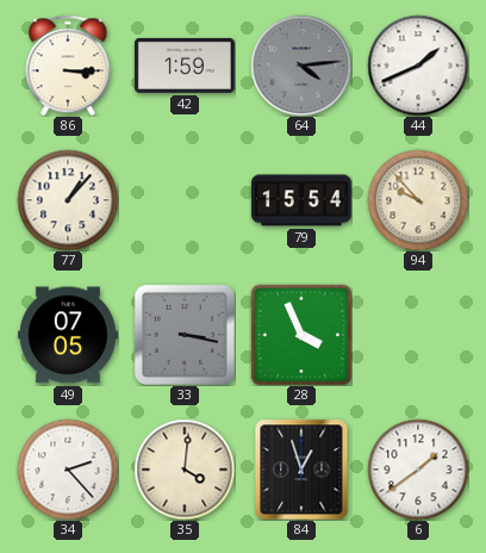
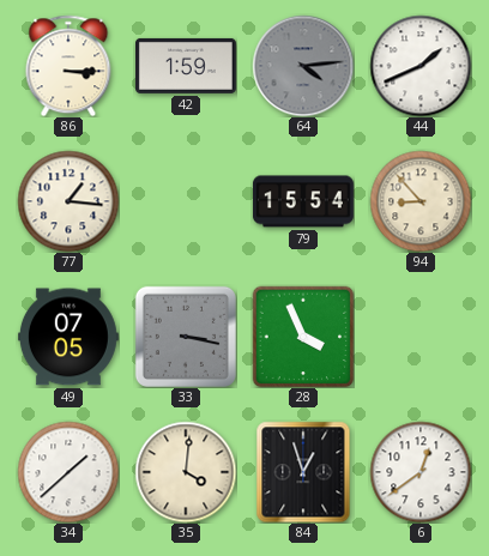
77: 1:07 -> 1:16
94: 9:53 -> 8:53
34: 2:23 -> 1:38
6: 1:39 -> 12:39
